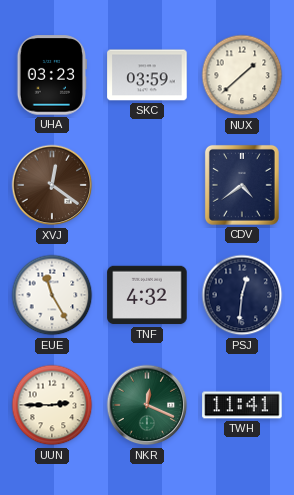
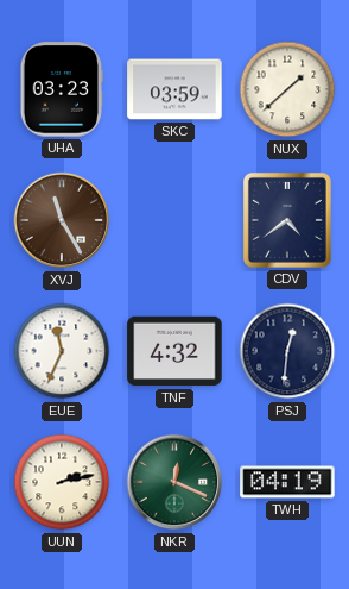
XVJ: 12:21 -> 11:25
EUE: 11:25 -> 11:34
UUN: 2:45 -> 2:13
TWH: 11:41 -> 04:19
